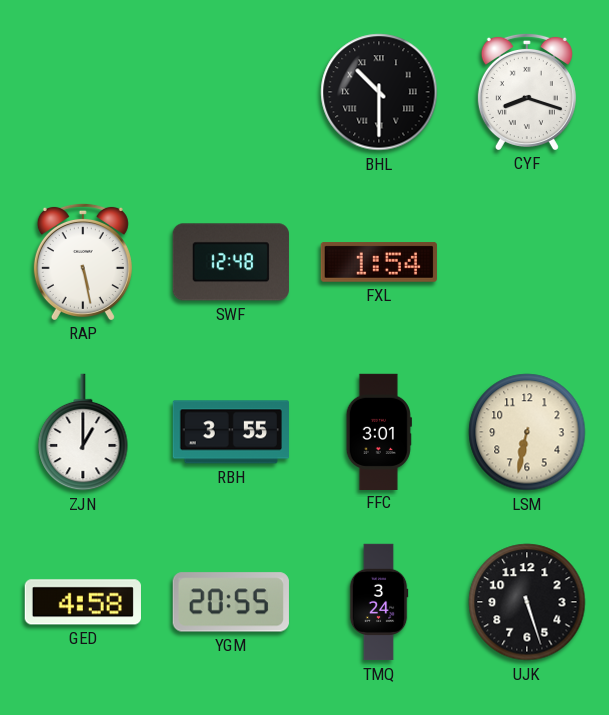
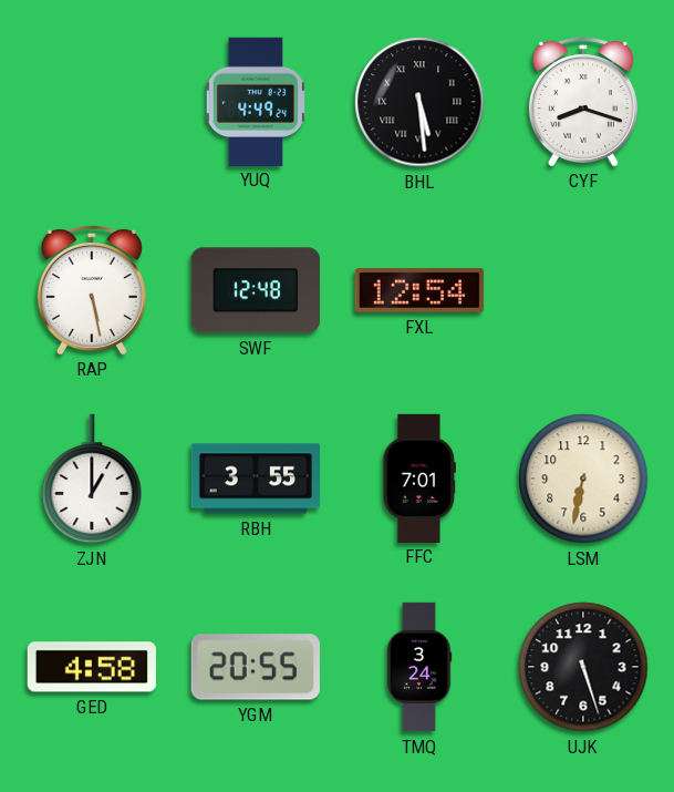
YUQ: none -> 4:49
BHL: 10:30 -> 5:29
FXL: 1:54 -> 12:54
FFC: 3:01 -> 7:01
